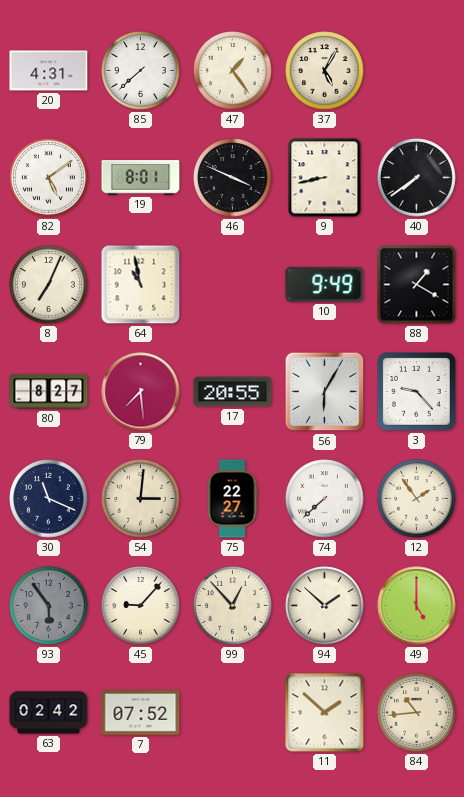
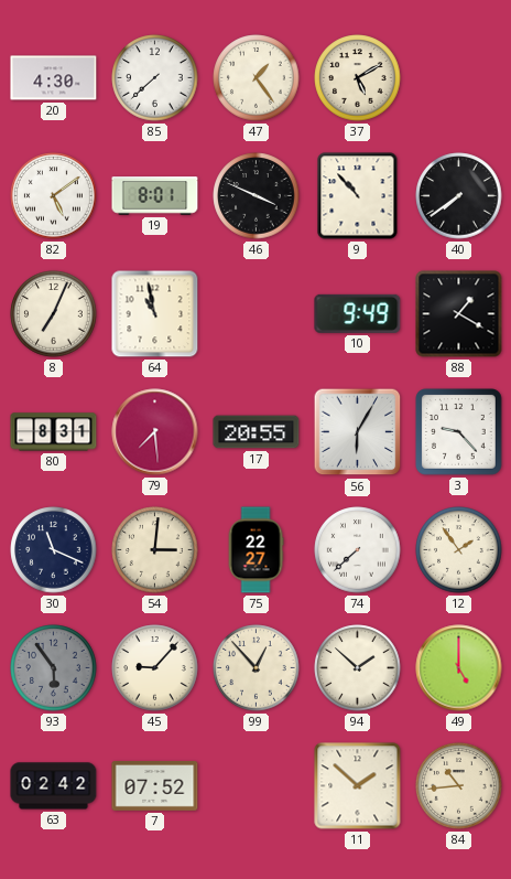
20: 4:31 -> 4:30
37: 5:05 -> 5:10
9: 8:43 -> 10:53
80: 8:27 -> 8:31
